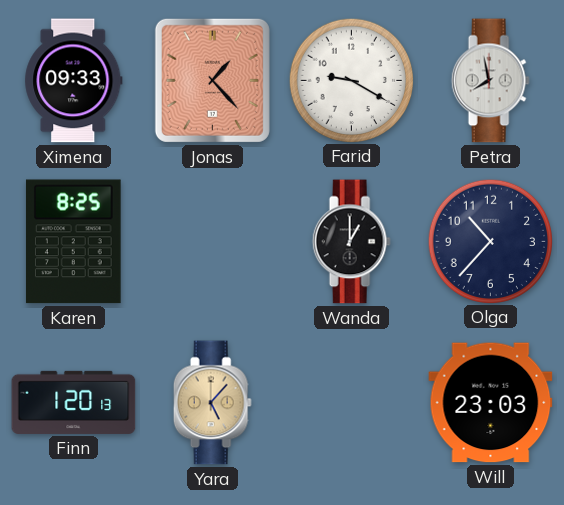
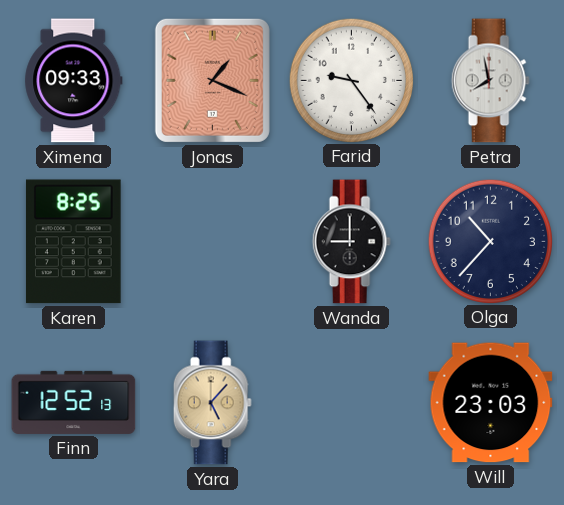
Jonas: 1:23 -> 1:19
Farid: 9:20 -> 9:24
Wanda: 1:00 -> 9:00
Finn: 1:20 -> 12:52
